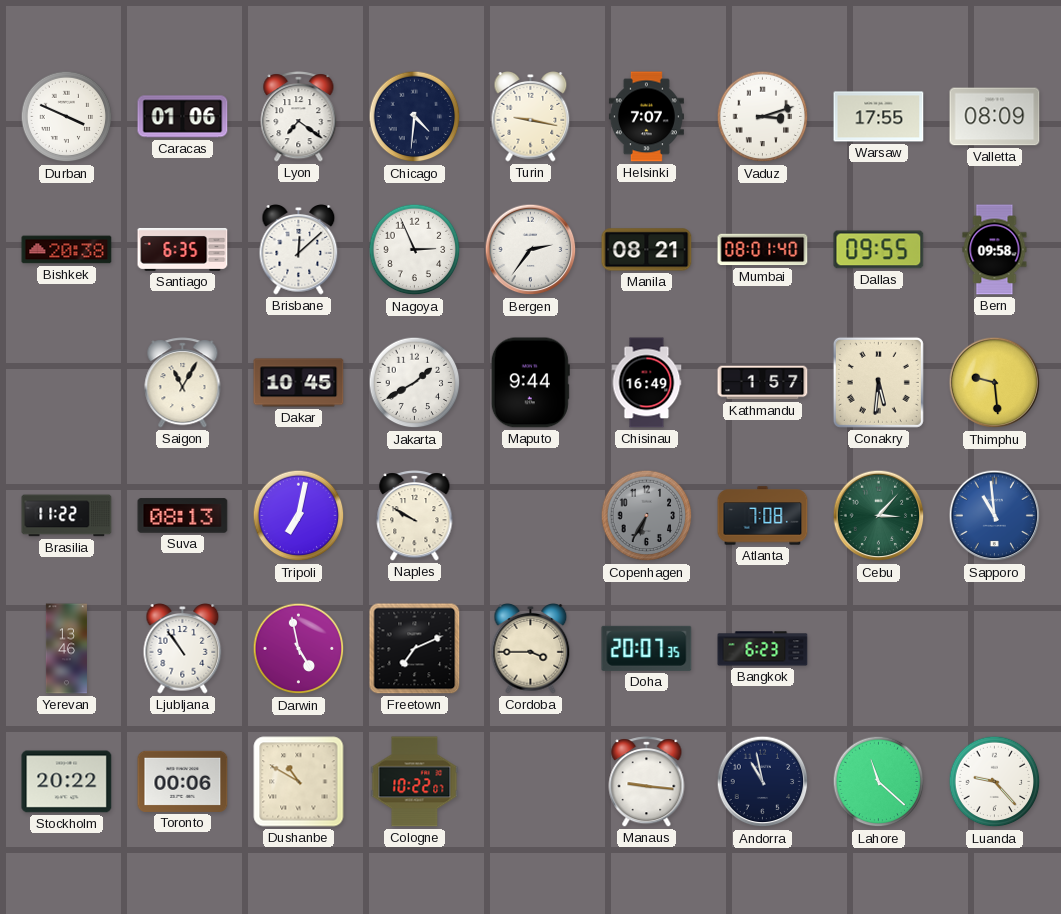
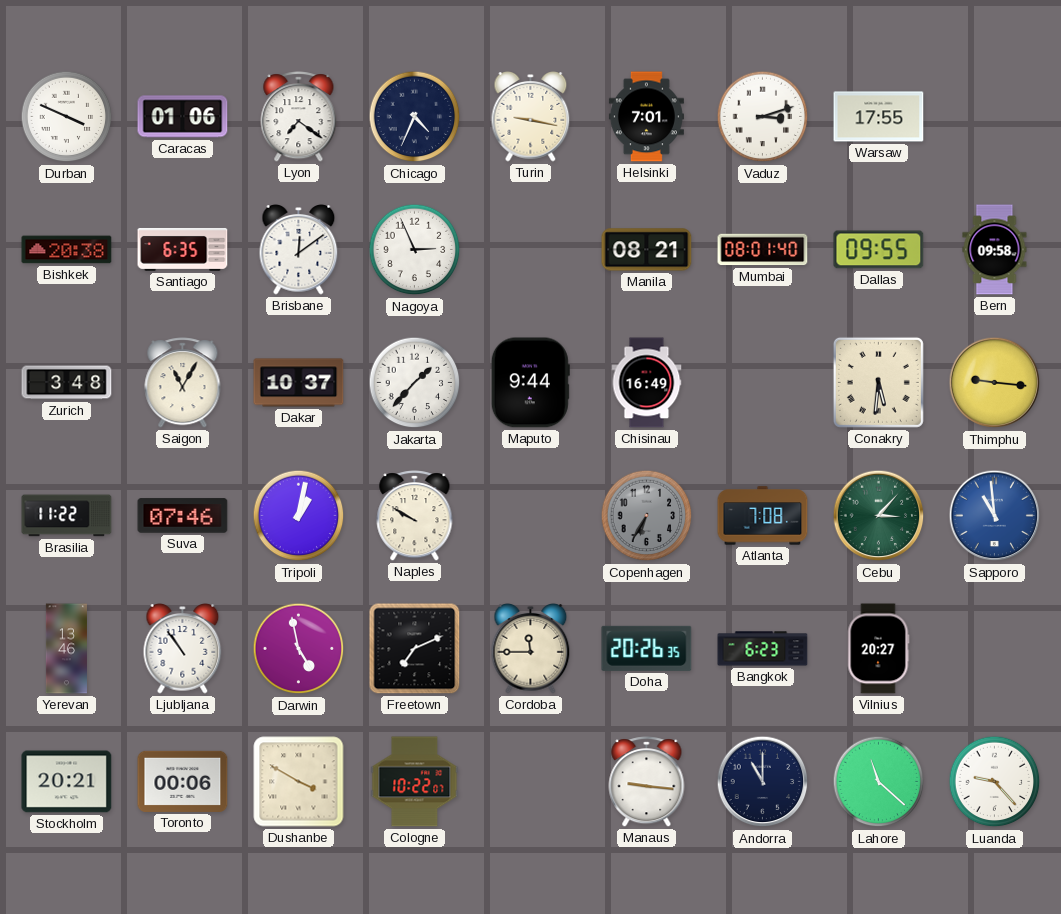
Chicago: 4:31 -> 4:34
Helsinki: 7:07 -> 7:01
Valletta: 08:09 -> none
Brisbane: 12:08 -> 12:09
Bergen: 2:36 -> none
Zurich: none -> 3:48
Dakar: 10:45 -> 10:37
Jakarta: 1:40 -> 1:37
Kathmandu: 1:57 -> none
Thimphu: 9:29 -> 9:16
Suva: 08:13 -> 07:46
Tripoli: 7:02 -> 1:02
Cordoba: 3:45 -> 11:45
Doha: 20:07 -> 20:26
Vilnius: none -> 20:27
Stockholm: 20:22 -> 20:21
Dushanbe: 10:50 -> 3:50
Andorra: 10:58 -> 11:00
